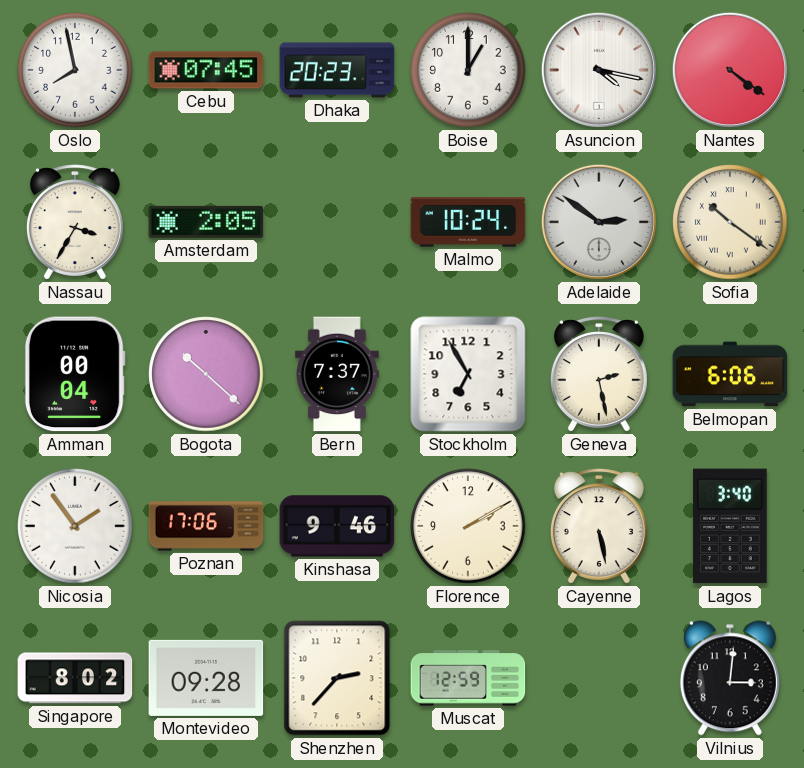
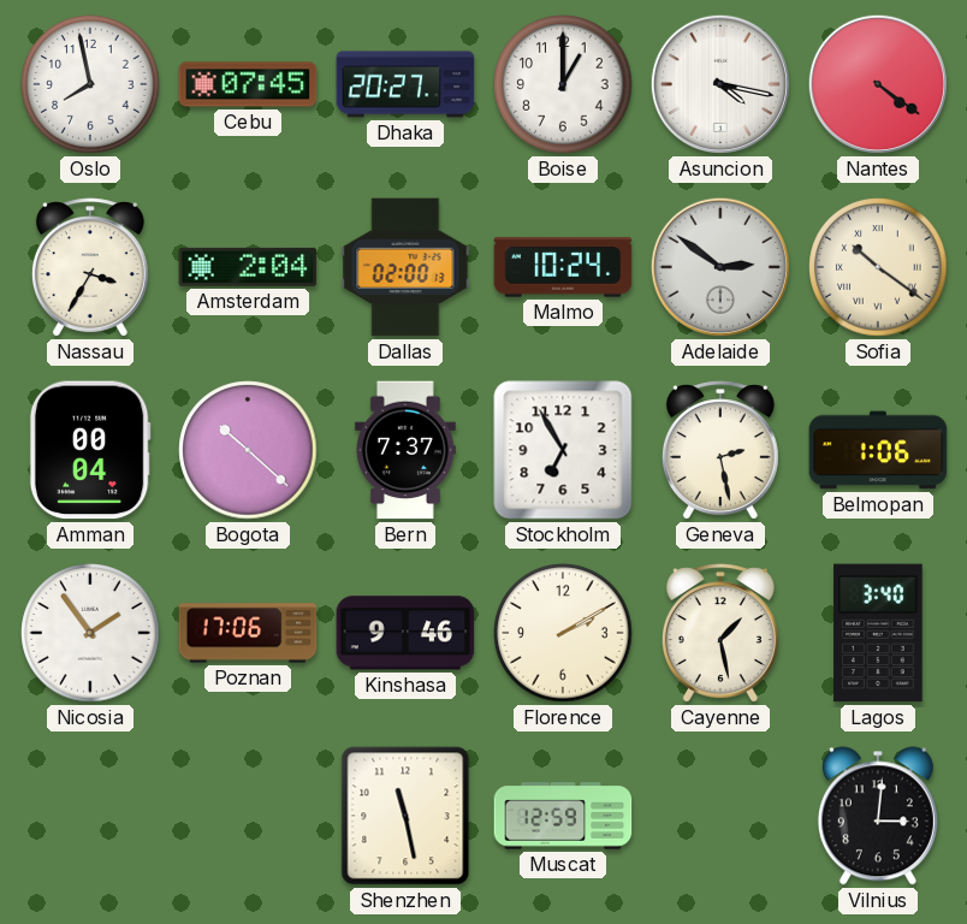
Dhaka: 20:23 -> 20:27
Amsterdam: 2:05 -> 2:04
Dallas: none -> 02:00
Belmopan: 6:06 -> 1:06
Cayenne: 5:28 -> 1:28
Singapore: 8:02 -> none
Montevideo: 09:28 -> none
Shenzhen: 2:37 -> 11:28
